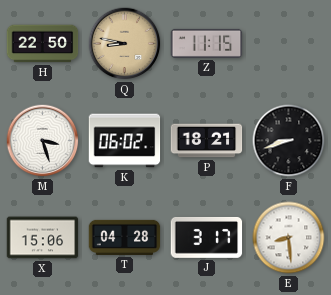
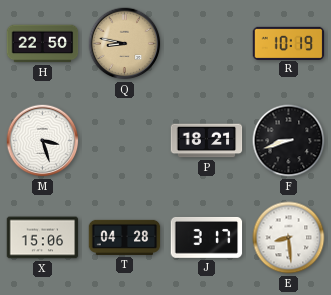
Z: 11:15 -> none
R: none -> 10:19
K: 06:02 -> none
